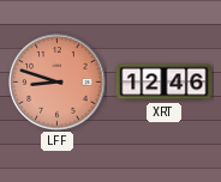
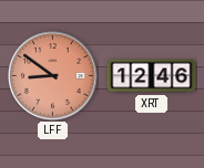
LFF: 8:48 -> 8:51
